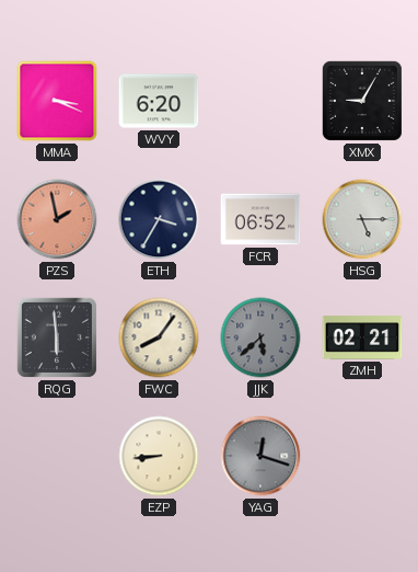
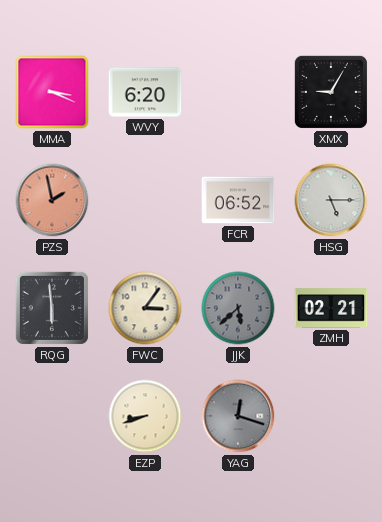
ETH: 3:35 -> none
FWC: 8:06 -> 3:06
EZP: 8:44 -> 8:42
